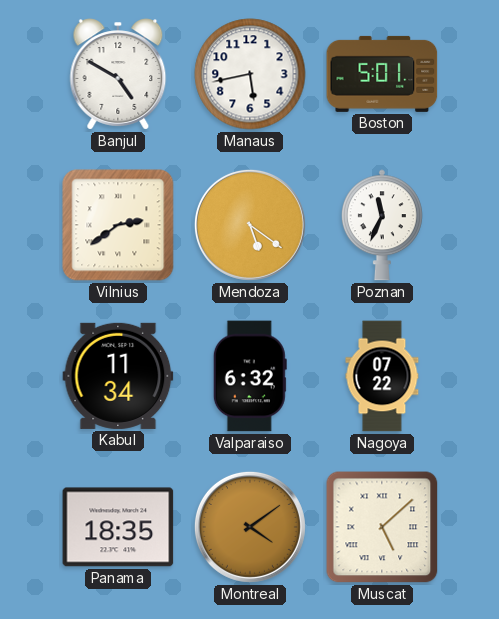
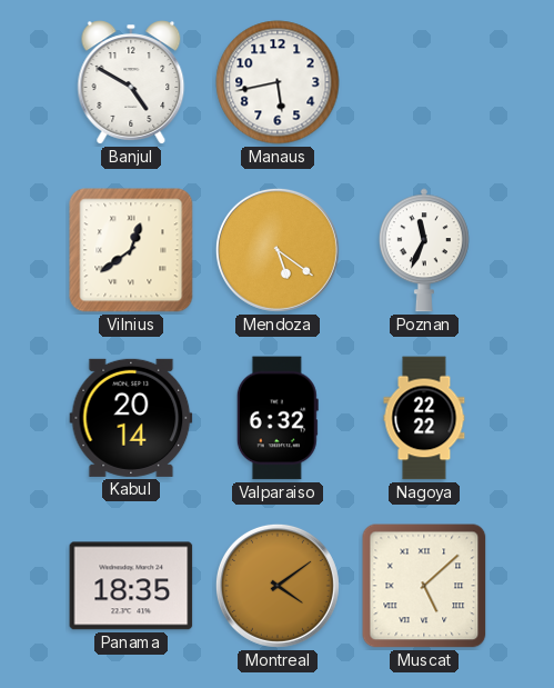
Boston: 5:01 -> none
Vilnius: 2:39 -> 12:39
Kabul: 11:34 -> 20:14
Nagoya: 07:22 -> 22:22
